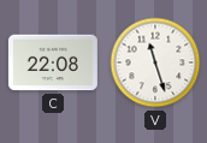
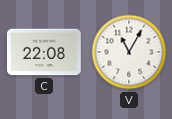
V: 11:27 -> 11:05
